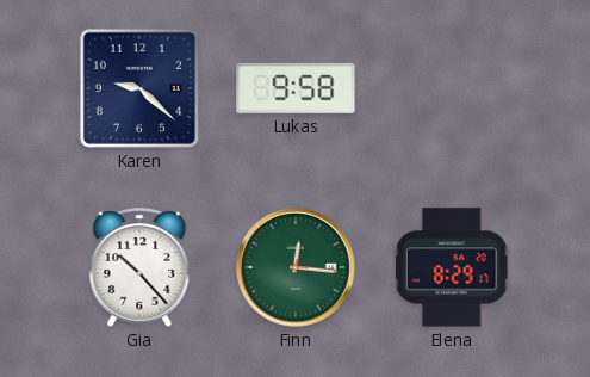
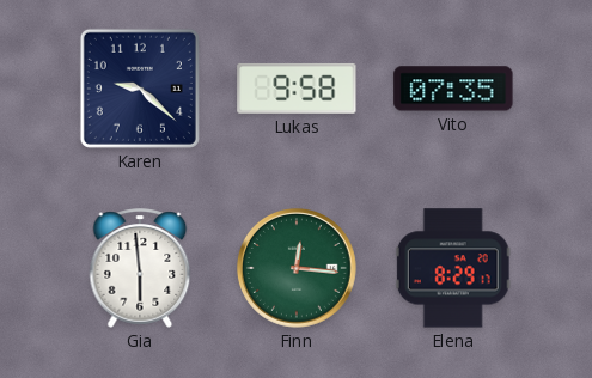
Vito: none -> 07:35
Gia: 10:23 -> 5:59
